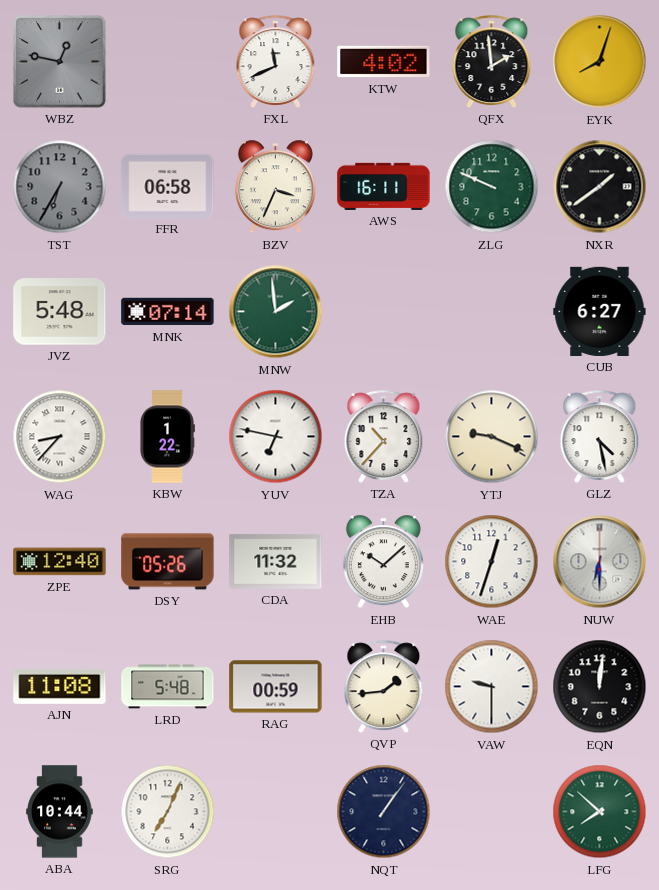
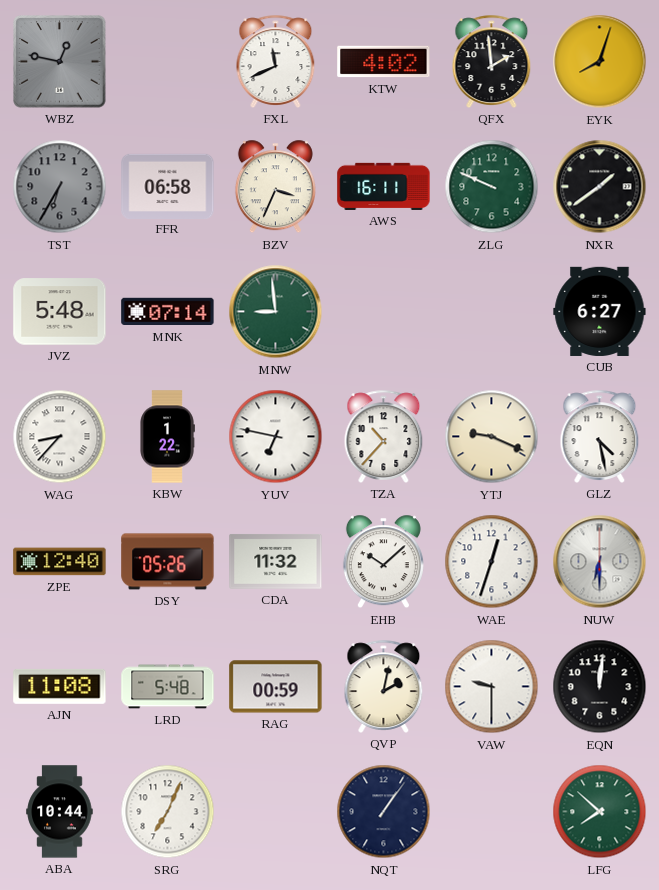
MNW: 1:59 -> 8:59
QVP: 1:44 -> 2:02
